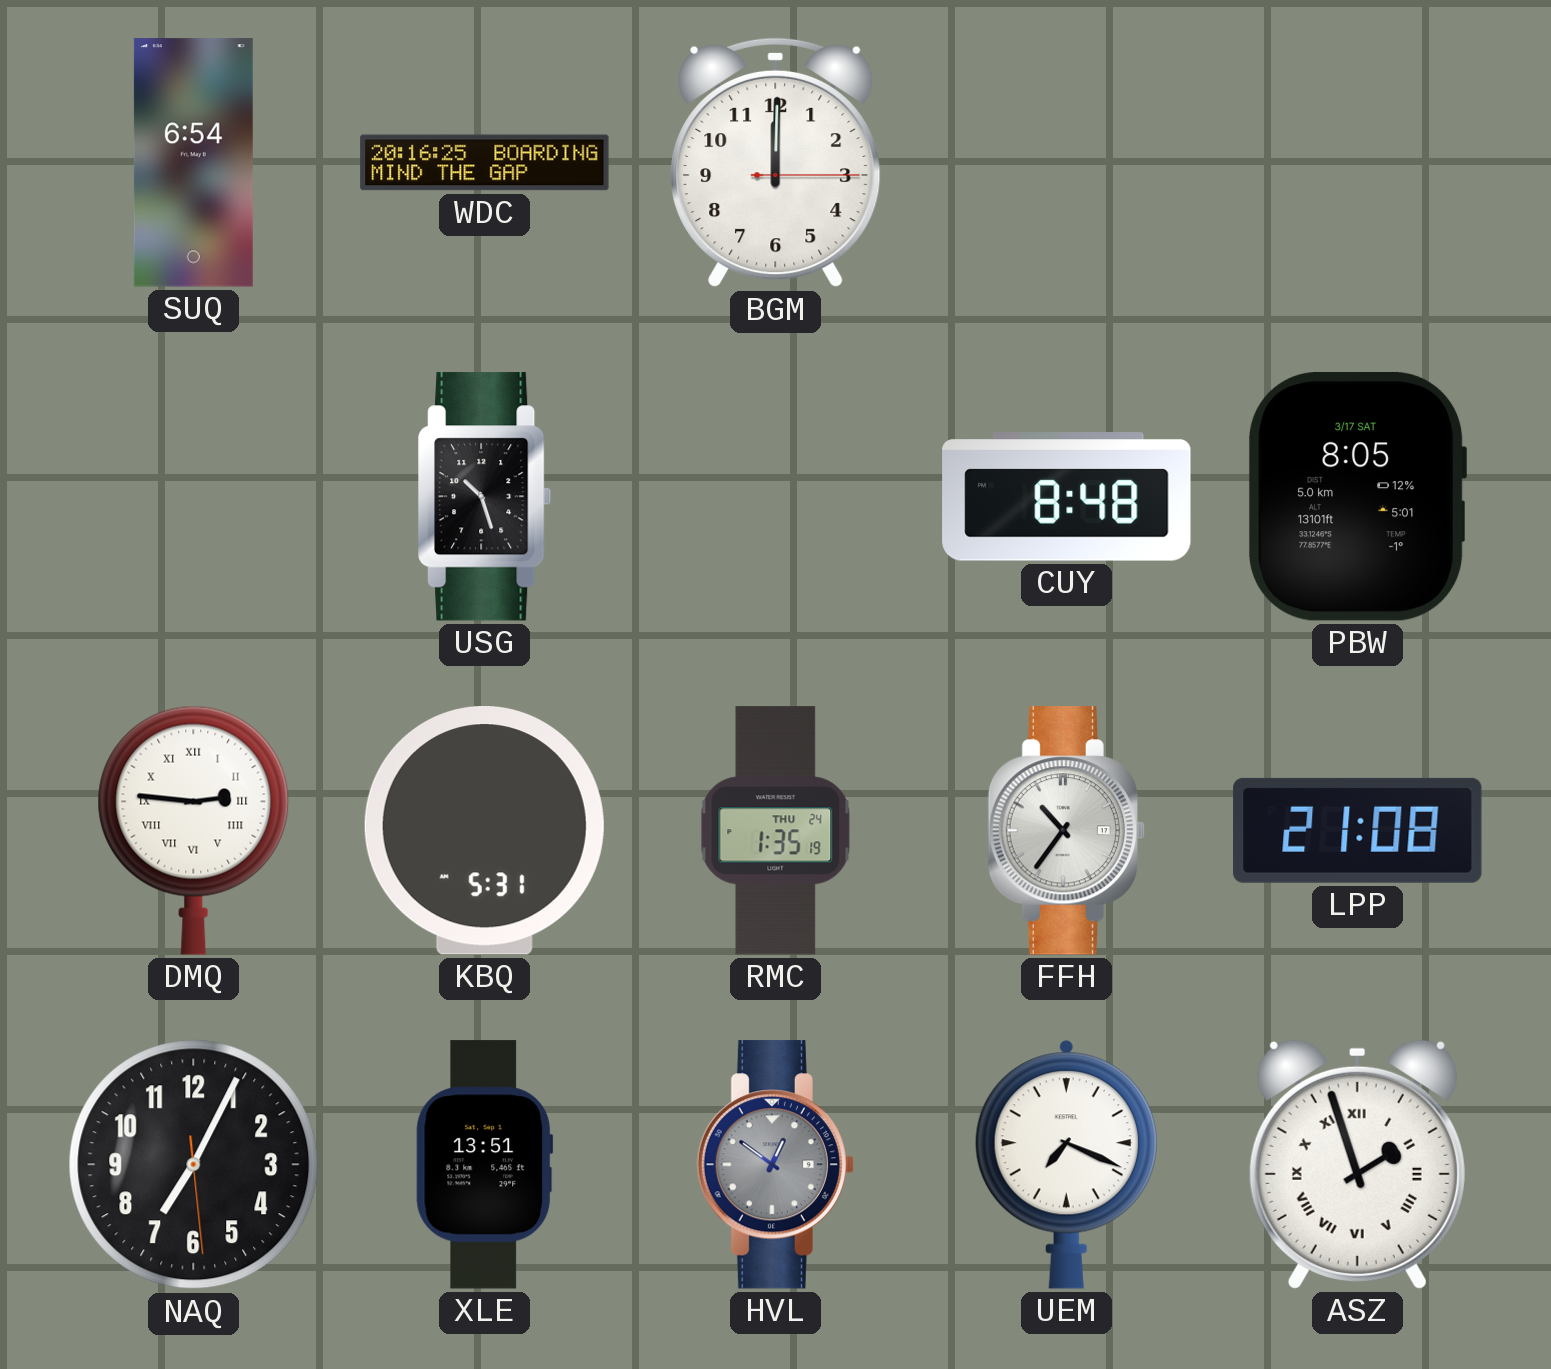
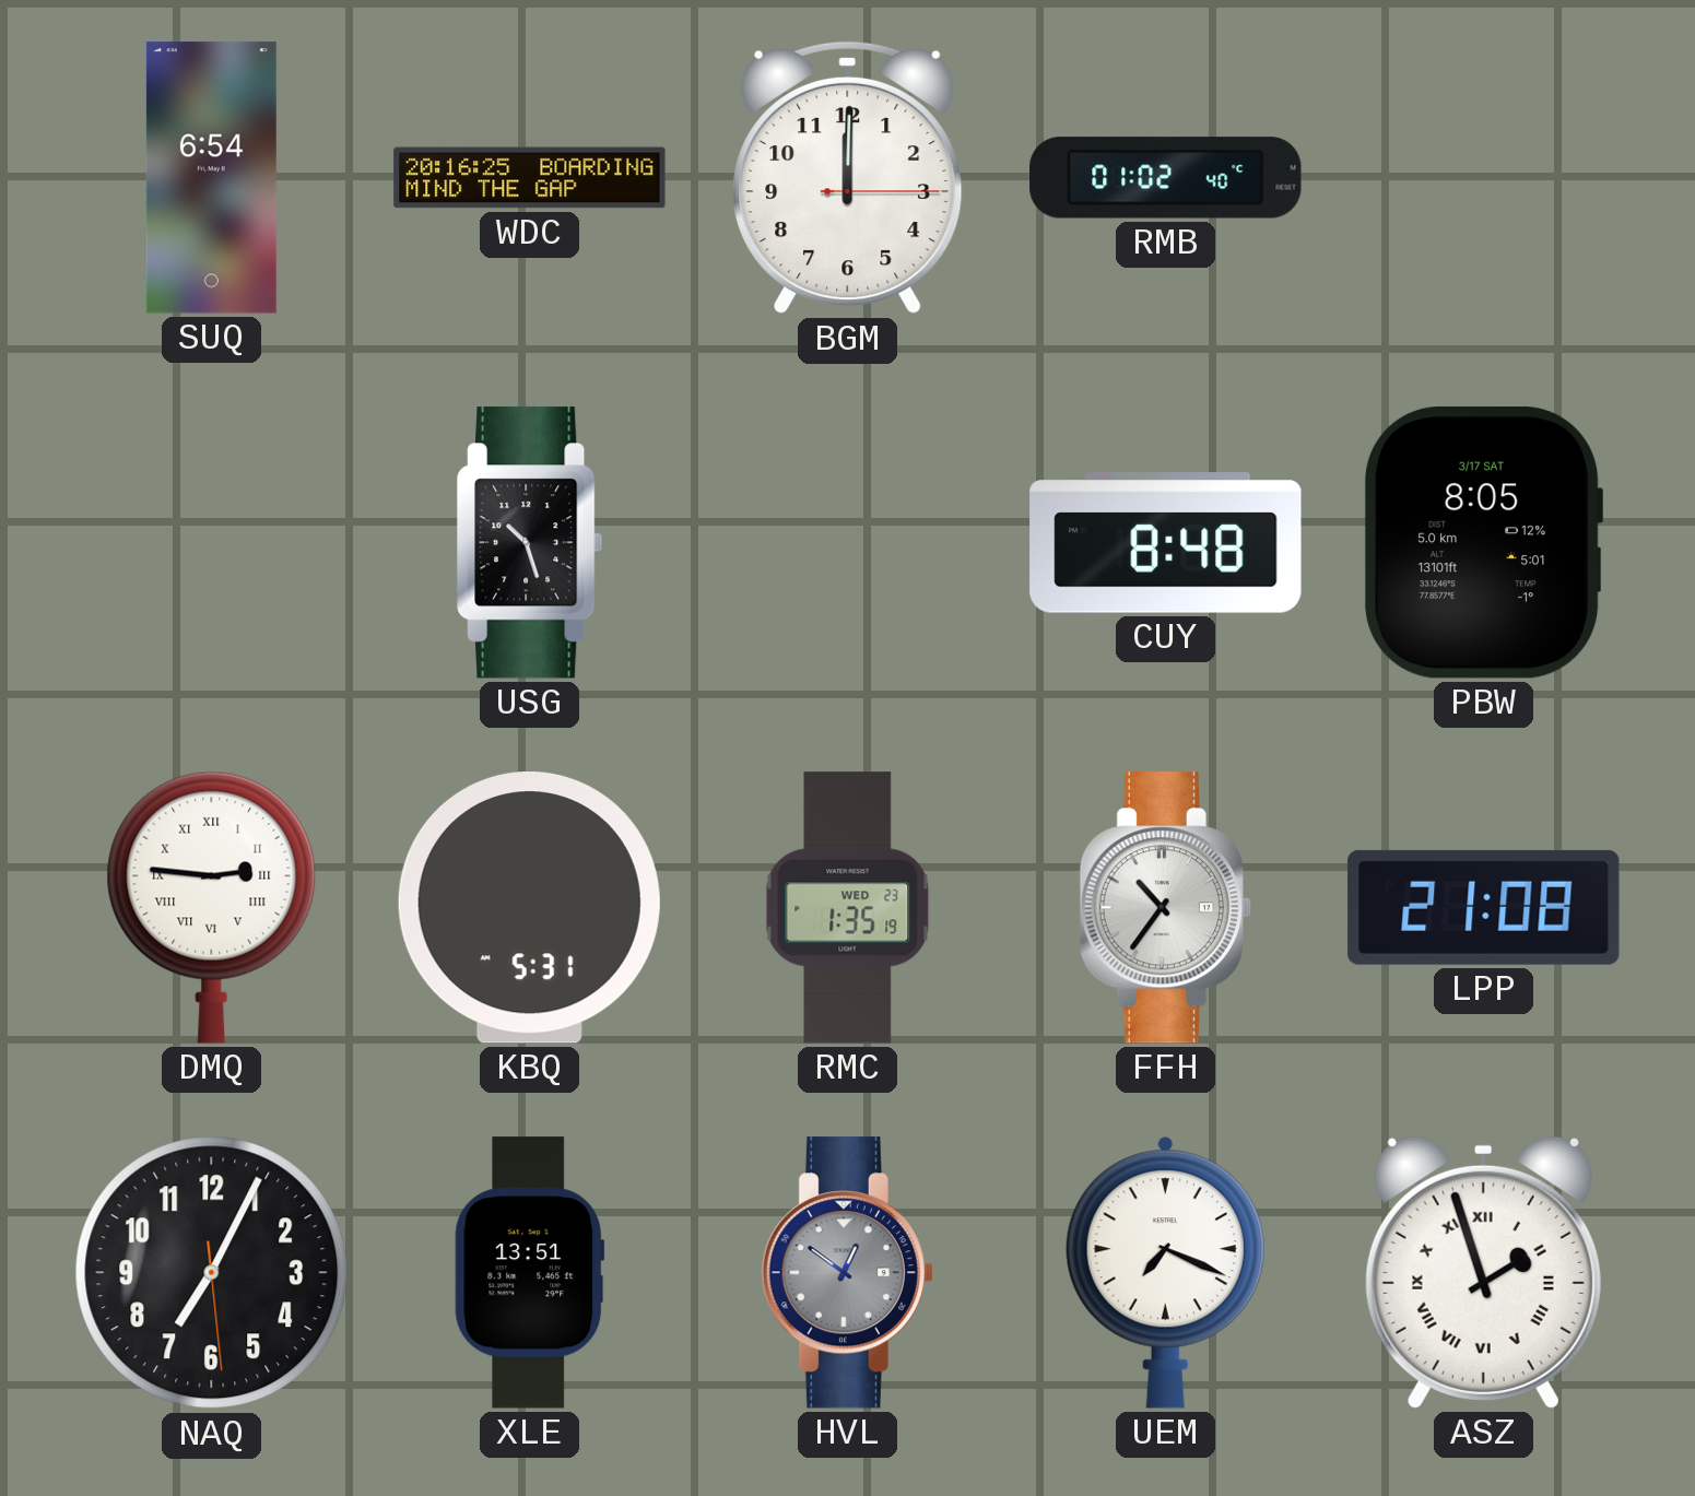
RMB: none -> 01:02
RMC date: THU 24 -> WED 23
